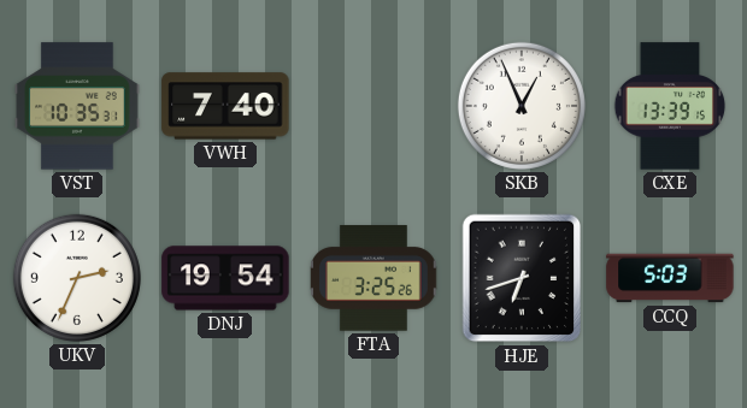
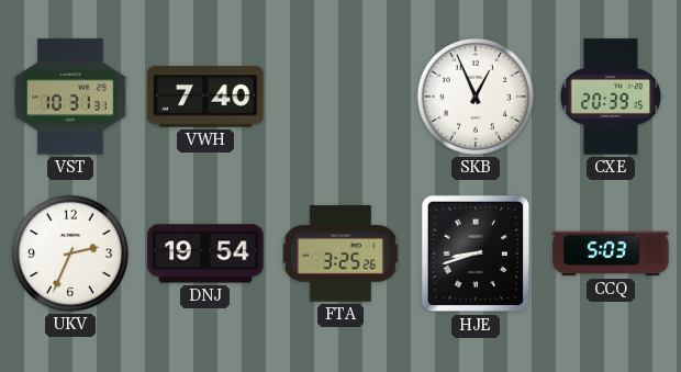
VST: 10:35 -> 10:31
CXE: 13:39 -> 20:39
HJE: 6:42 -> 8:42
